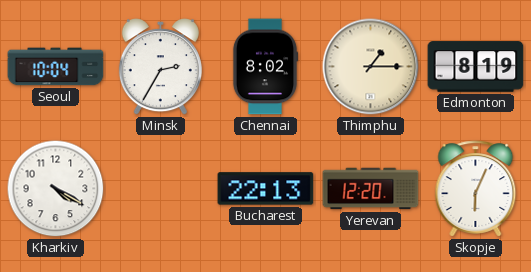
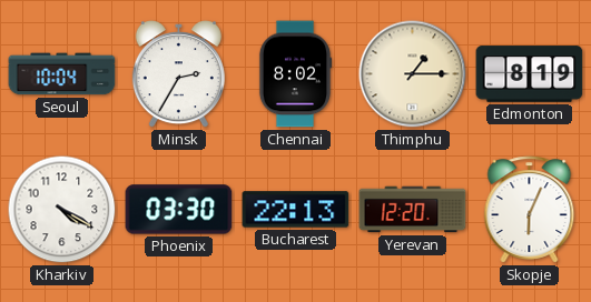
Phoenix: none -> 03:30
